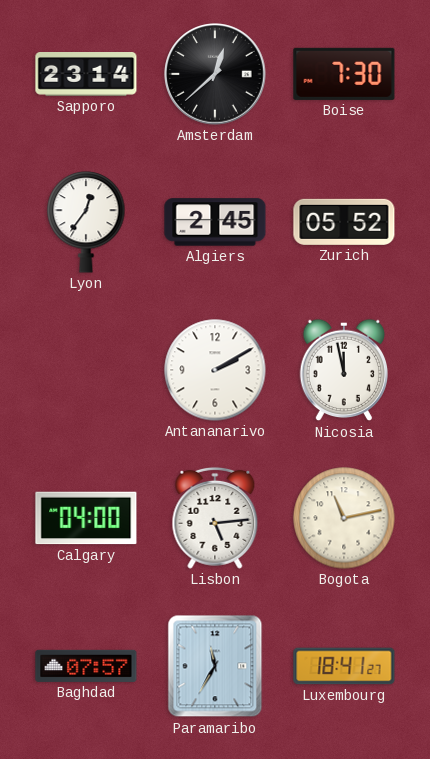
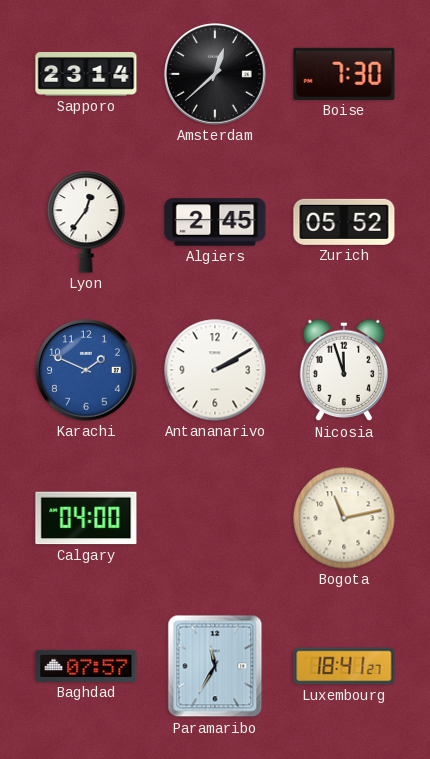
Karachi: none -> 1:49
Nicosia: 11:58 -> 11:57
Lisbon: 5:14 -> none
